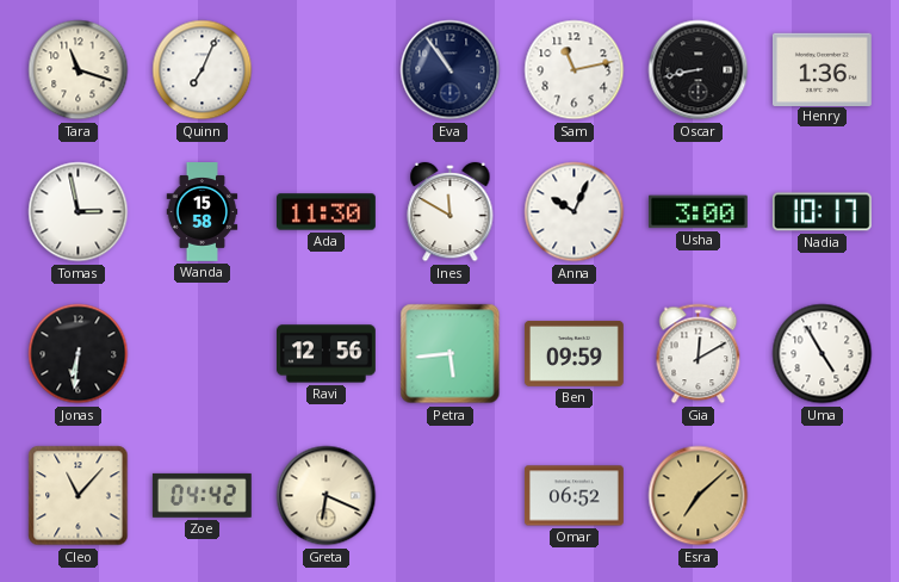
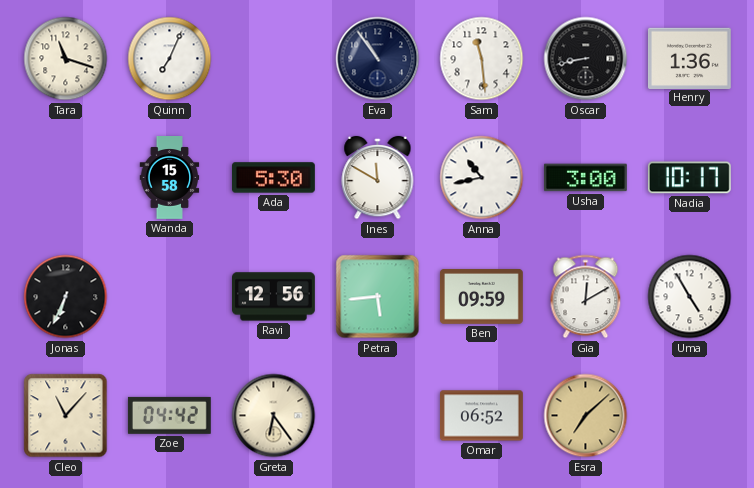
Sam: 11:13 -> 11:29
Tomas: 2:58 -> none
Ada: 11:30 -> 5:30
Anna: 10:04 -> 10:43
Jonas: 6:31 -> 6:34
Greta: 6:19 -> 6:24
